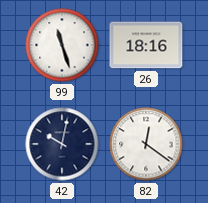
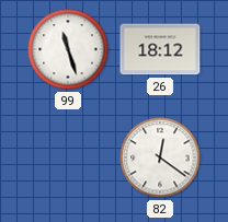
26: 18:16 -> 18:12
42: 10:02 -> none
